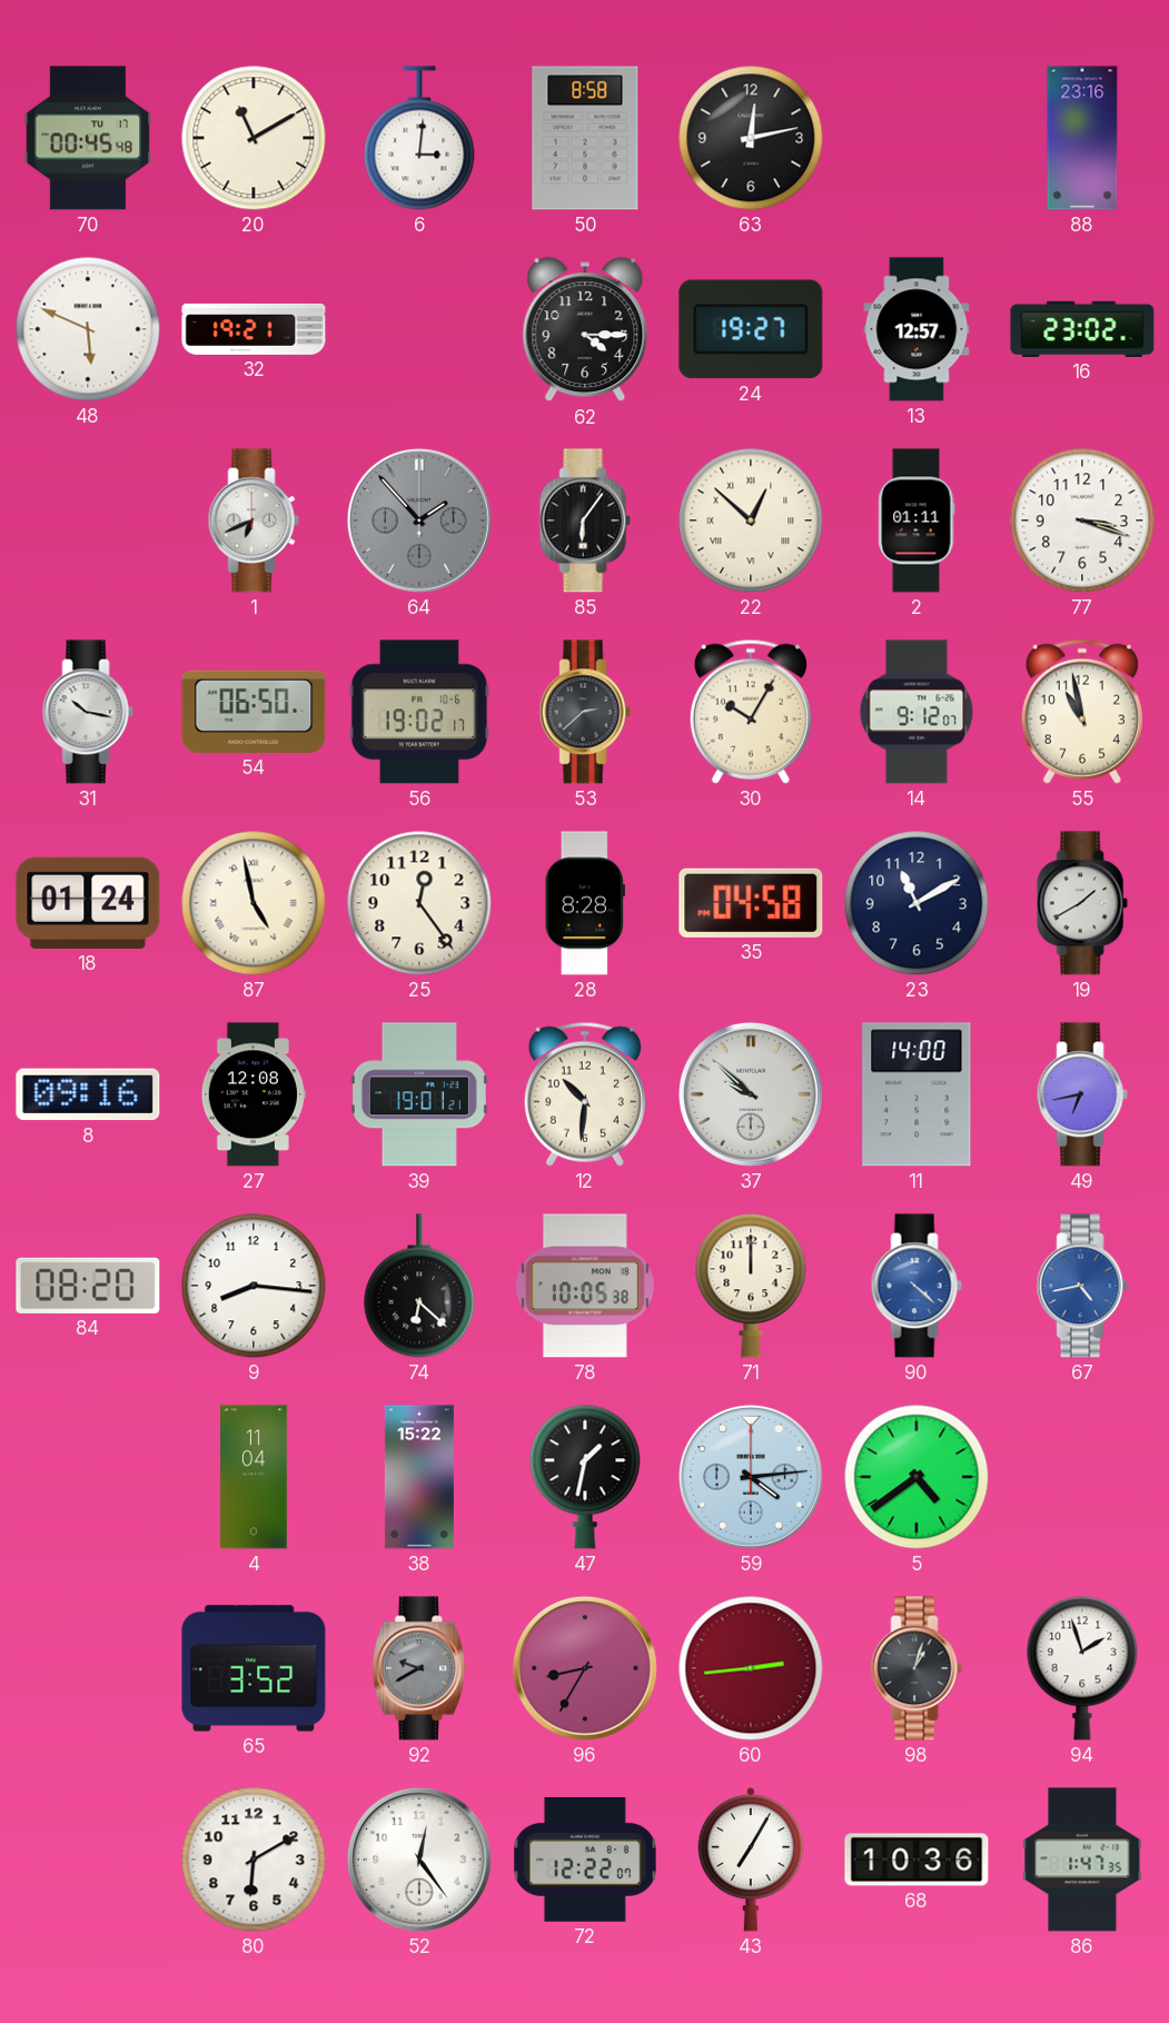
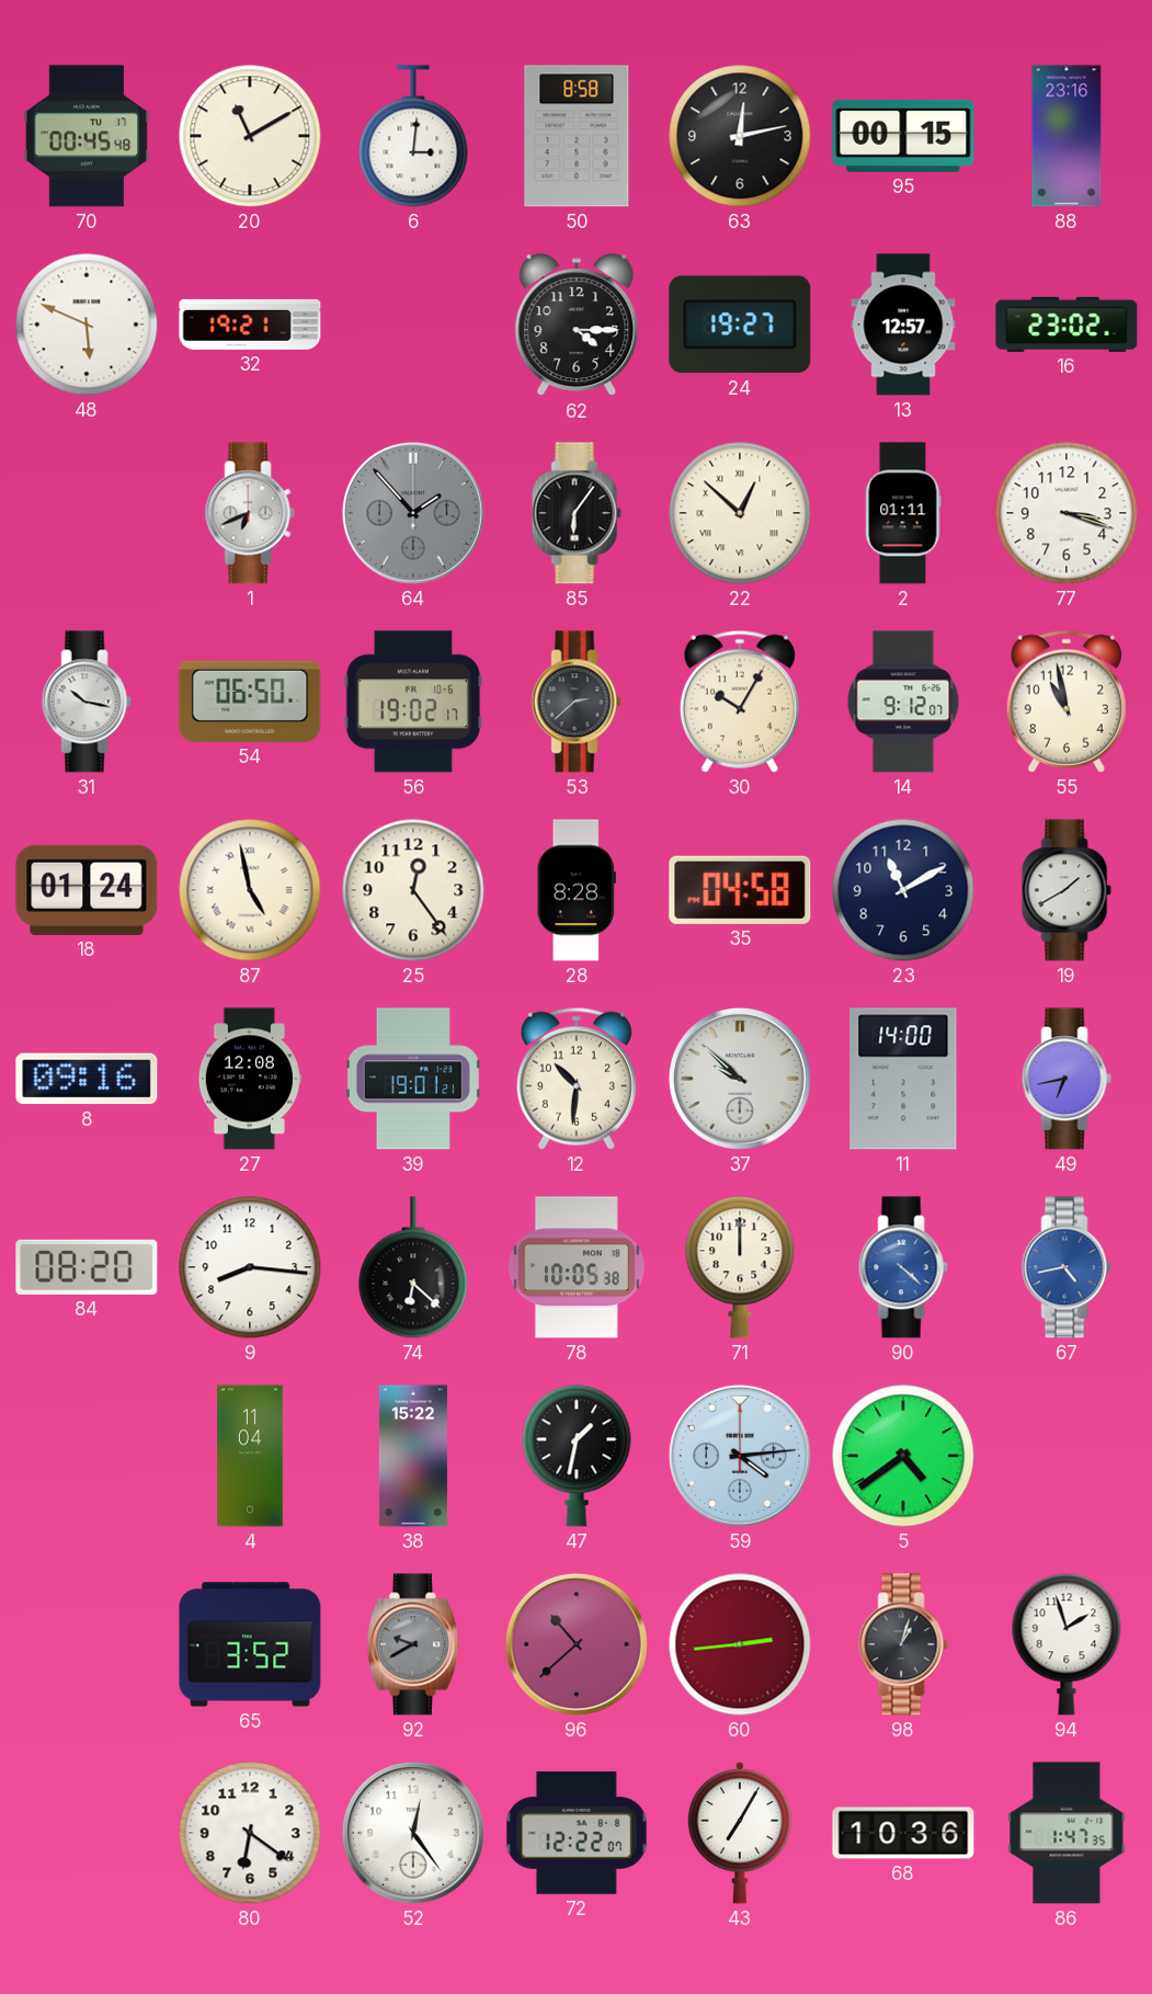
95: none -> 00:15
96: 8:35 -> 10:38
80: 6:10 -> 6:21
